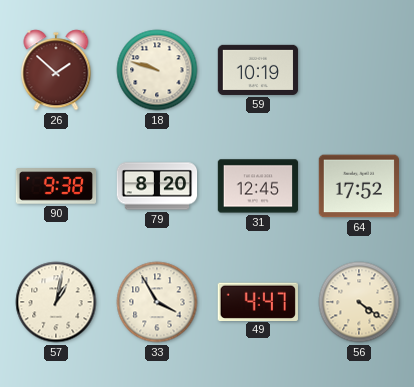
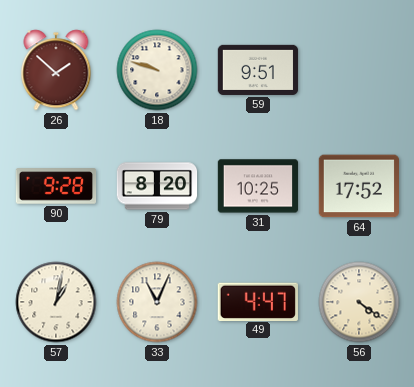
59: 10:19 -> 9:51
90: 9:38 -> 9:28
31: 12:45 -> 10:25
33: 3:55 -> 11:04
